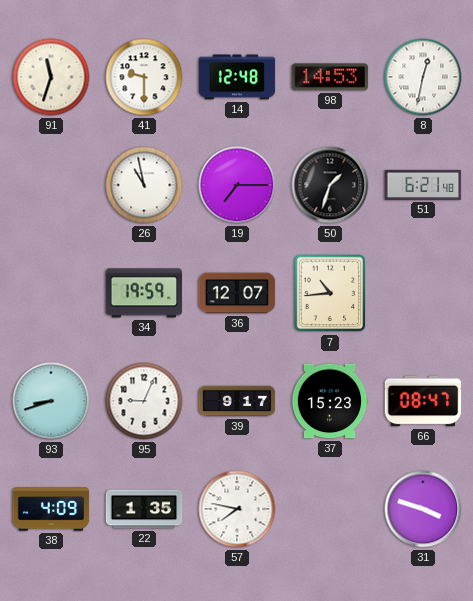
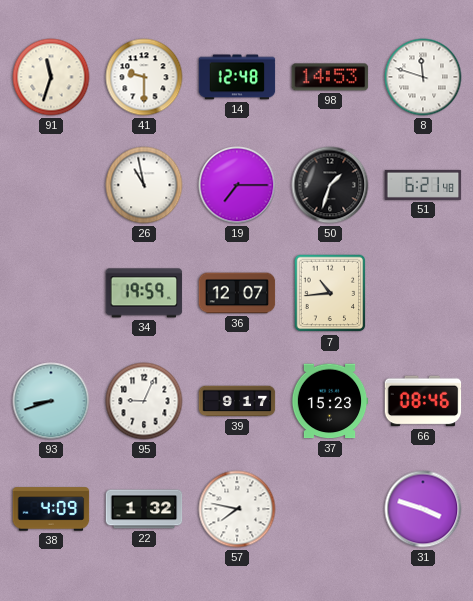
8: 12:32 -> 11:48
66: 08:47 -> 08:46
22: 1:35 -> 1:32
